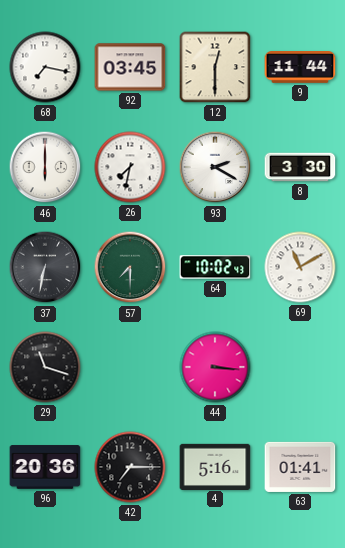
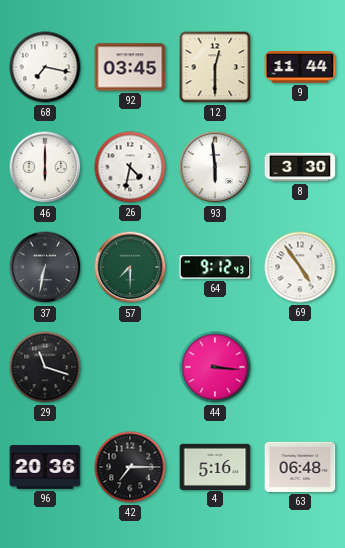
26: 7:32 -> 4:32
93: 2:20 -> 5:59
64: 10:02 -> 9:12
69: 11:10 -> 4:54
63: 01:41 -> 06:48
